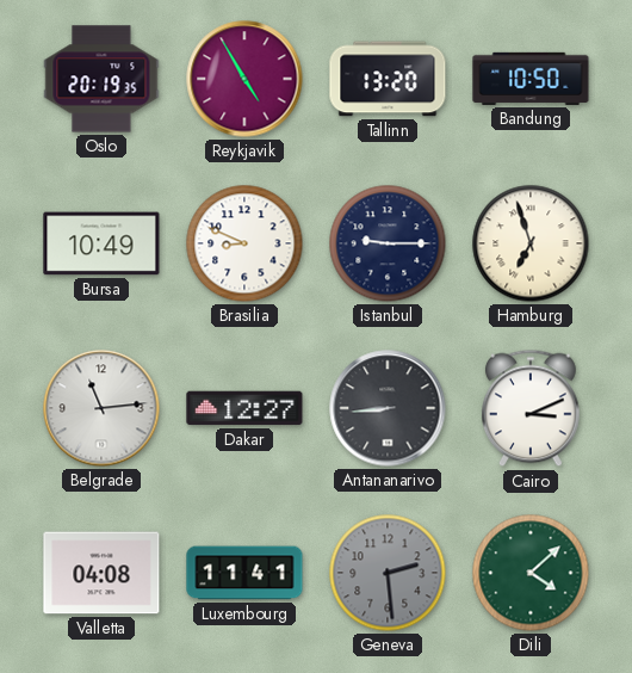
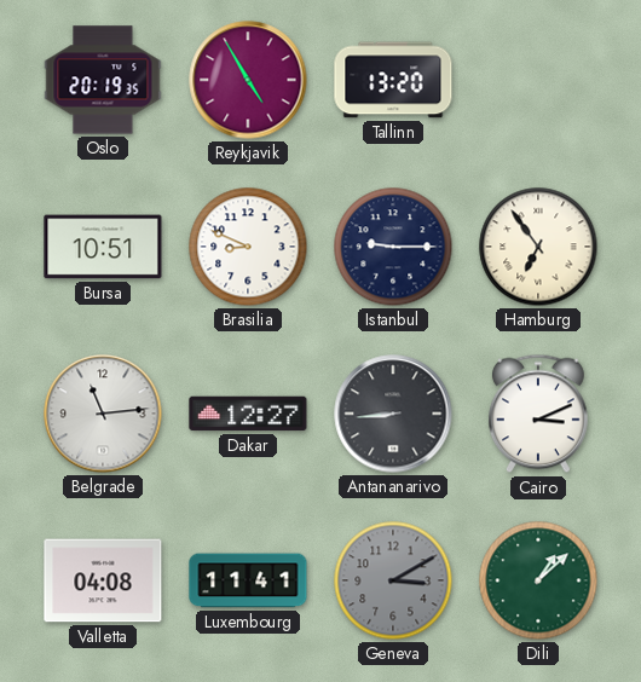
Bandung: 10:50 -> none
Bursa: 10:49 -> 10:51
Hamburg: 6:57 -> 6:54
Geneva: 2:29 -> 3:10
Dili: 4:08 -> 1:08
